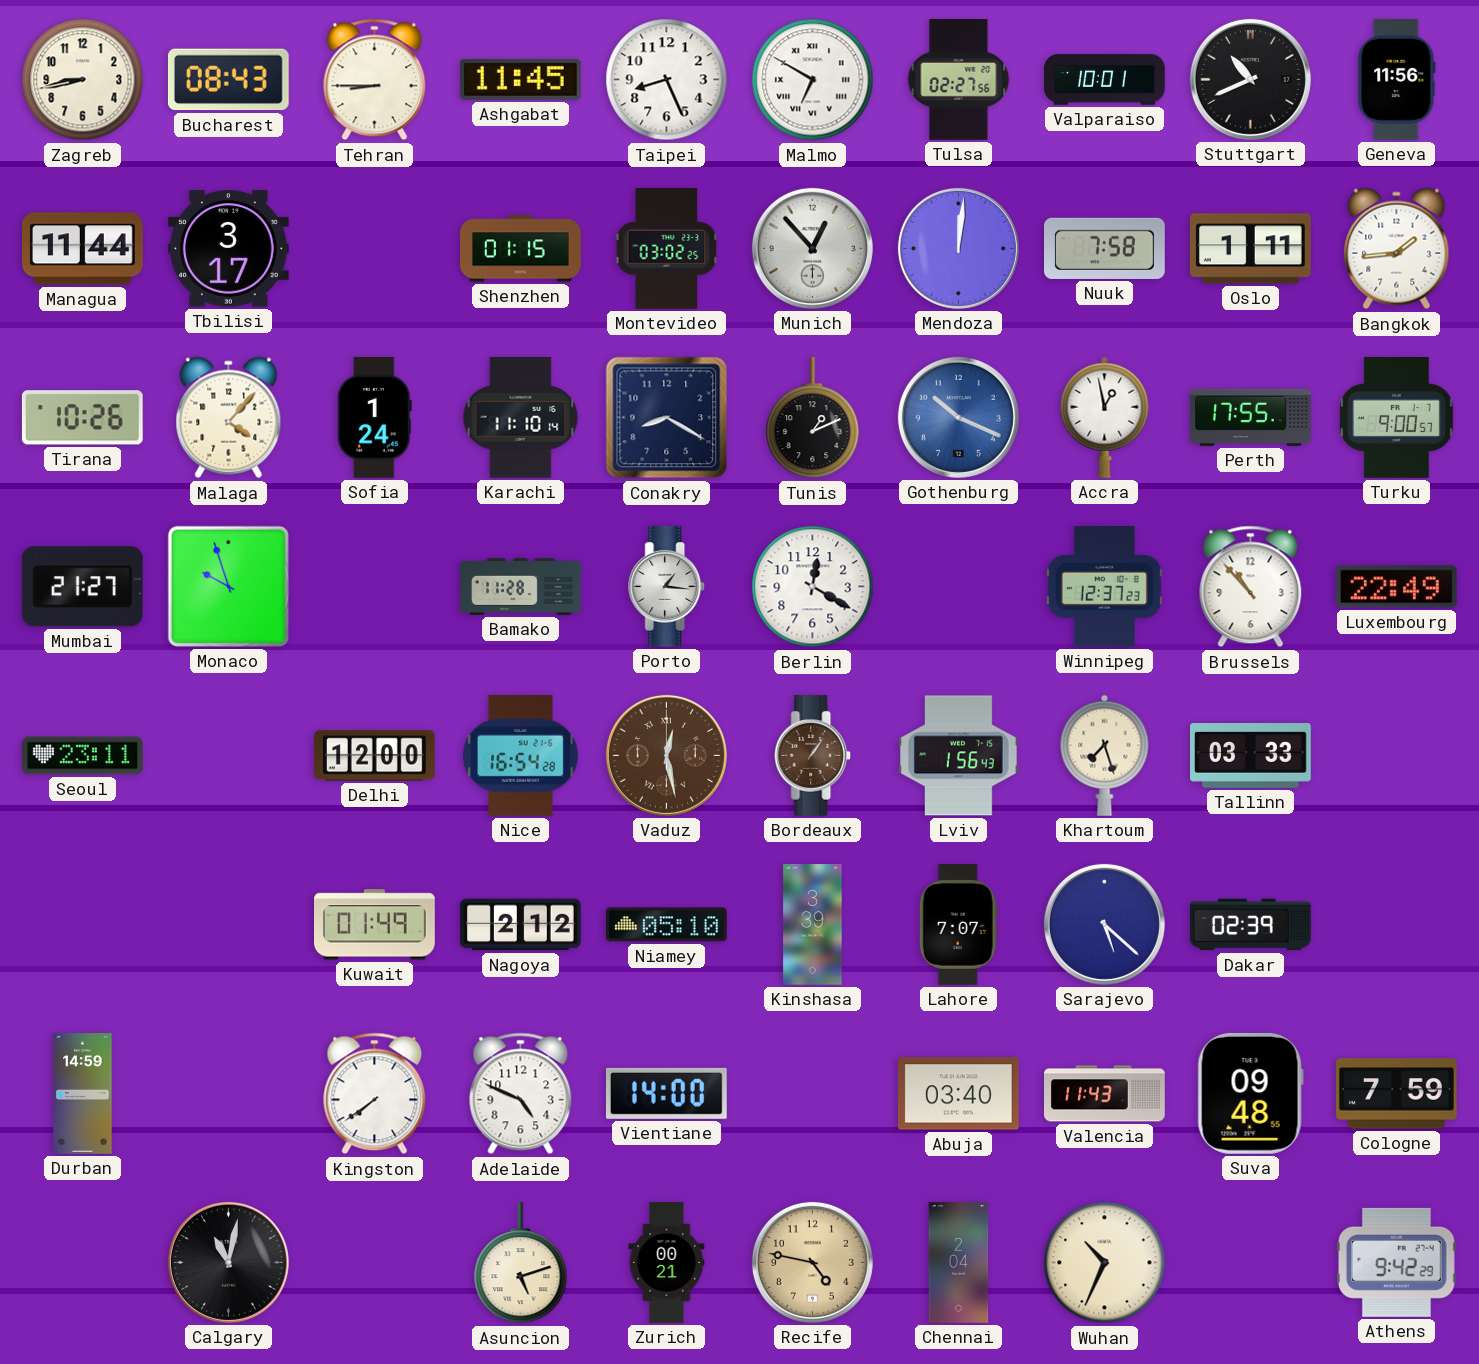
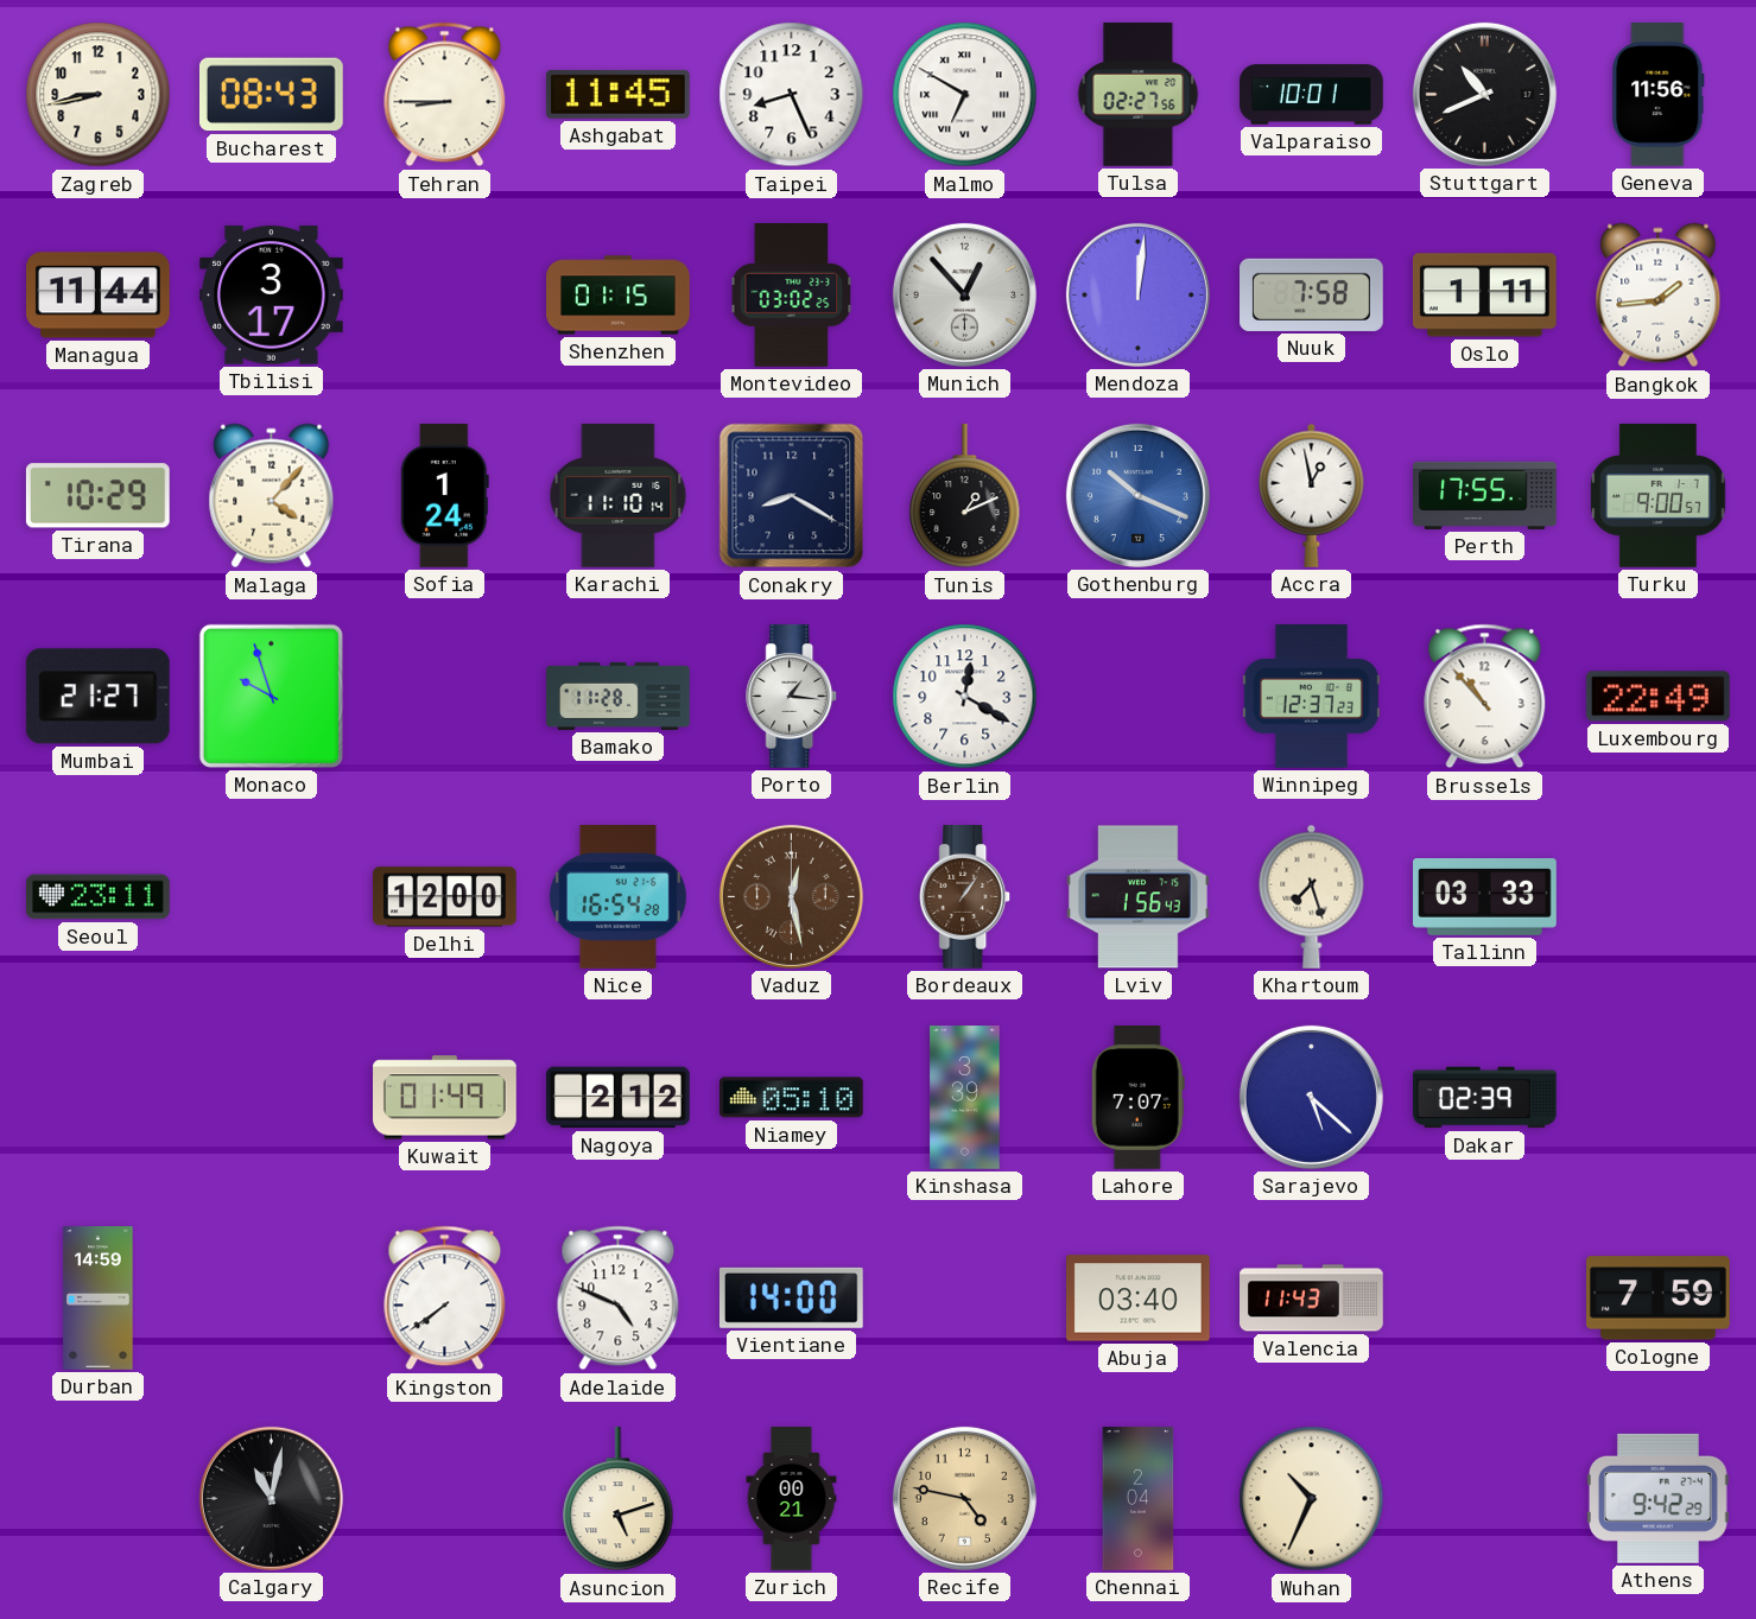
Tirana: 10:26 -> 10:29
Suva: 09:48 -> none
